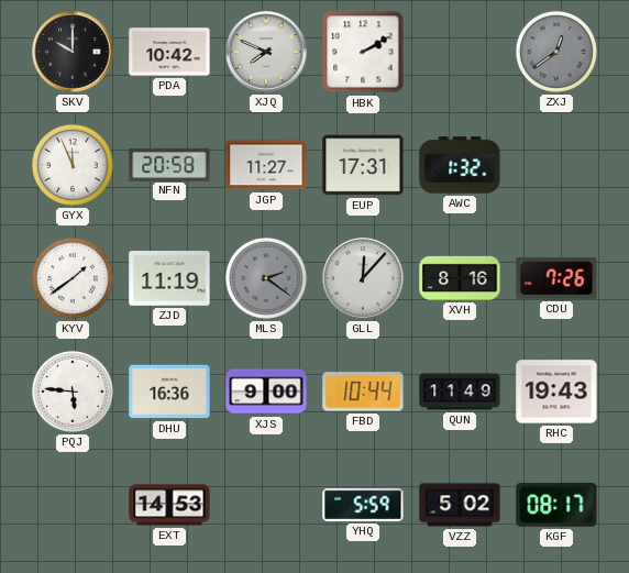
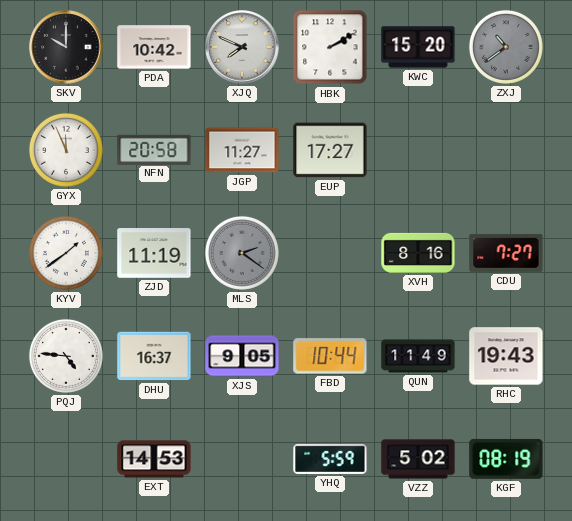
KWC: none -> 15:20
ZXJ: 12:39 -> 10:39
EUP: 17:31 -> 17:27
AWC: 1:32 -> none
GLL: 12:07 -> none
CDU: 7:26 -> 7:27
PQJ: 5:46 -> 4:46
DHU: 16:36 -> 16:37
XJS: 9:00 -> 9:05
KGF: 08:17 -> 08:19
